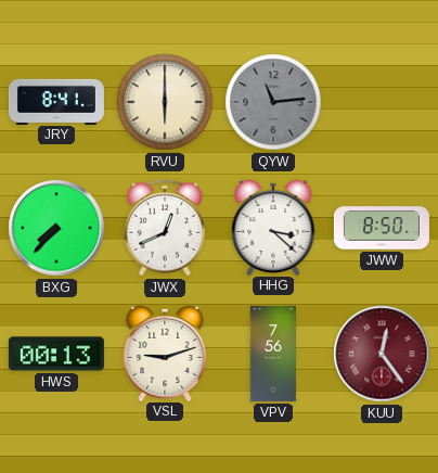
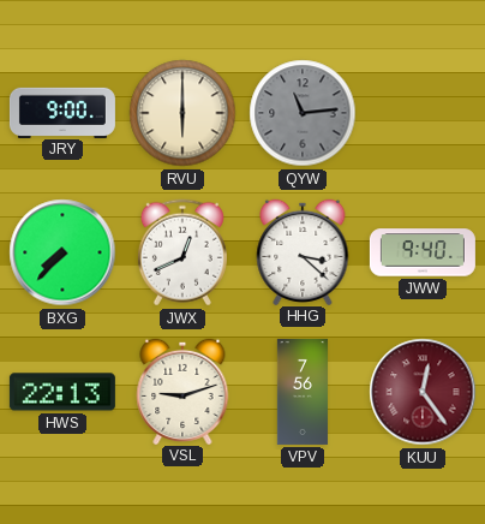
JRY: 8:41 -> 9:00
JWW: 8:50 -> 9:40
HWS: 00:13 -> 22:13
